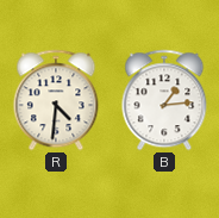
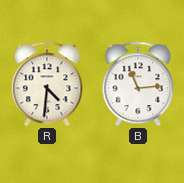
B: 1:14 -> 11:14
